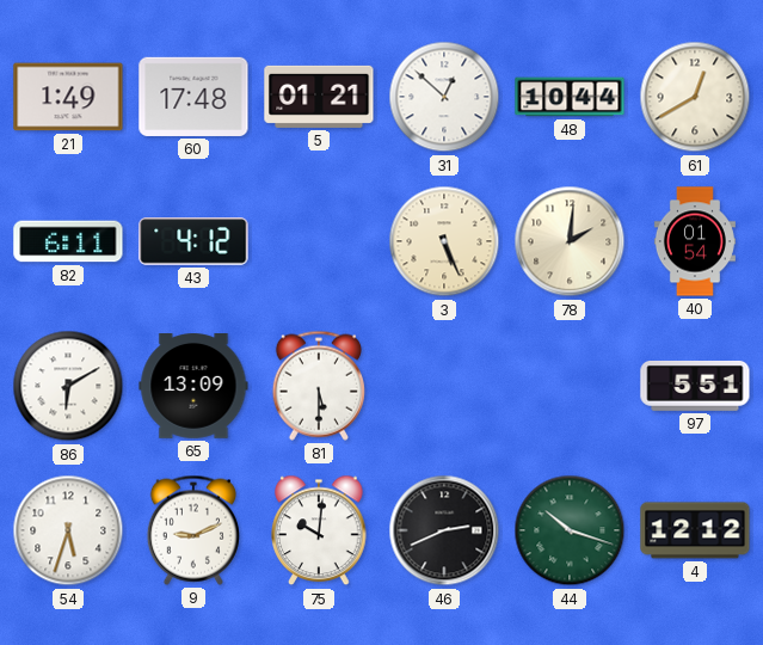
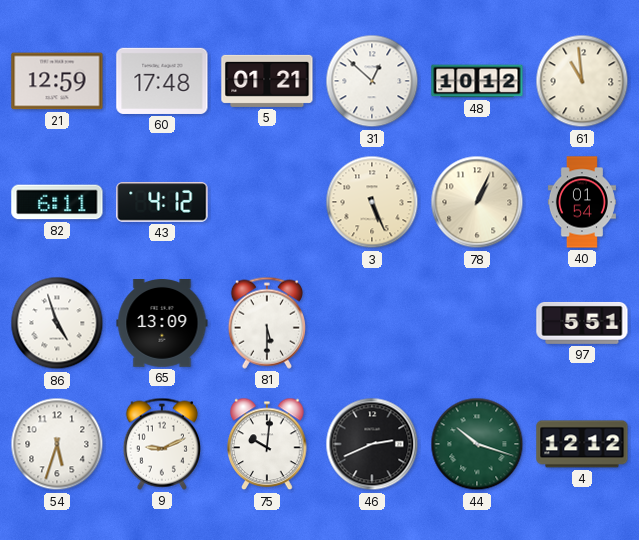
21: 1:49 -> 12:59
48: 10:44 -> 10:12
61: 12:40 -> 10:59
78: 2:01 -> 1:04
86: 6:10 -> 4:57
